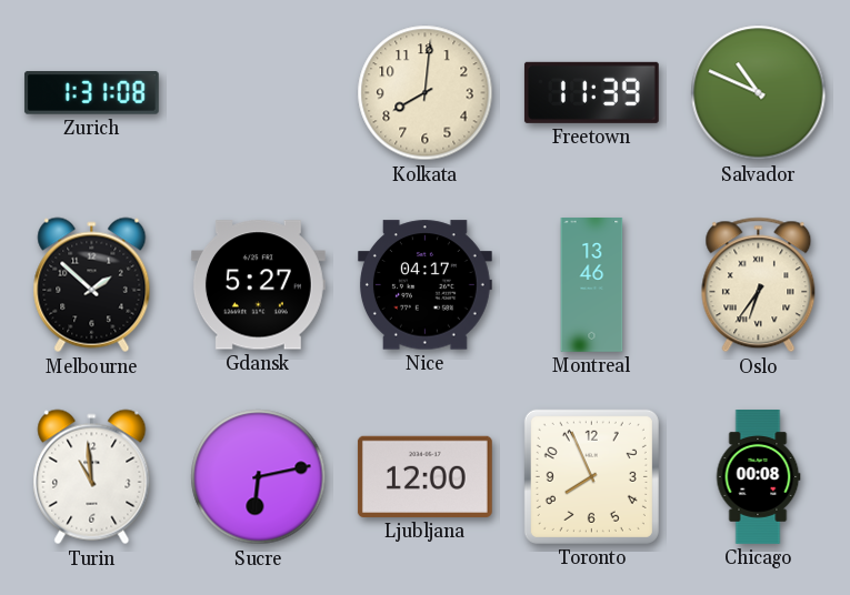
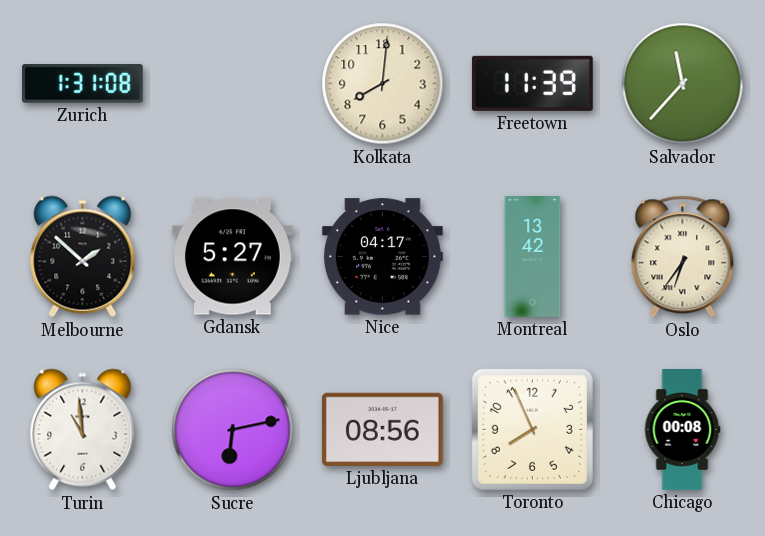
Salvador: 10:49 -> 11:37
Montreal: 13:46 -> 13:42
Ljubljana: 12:00 -> 08:56
